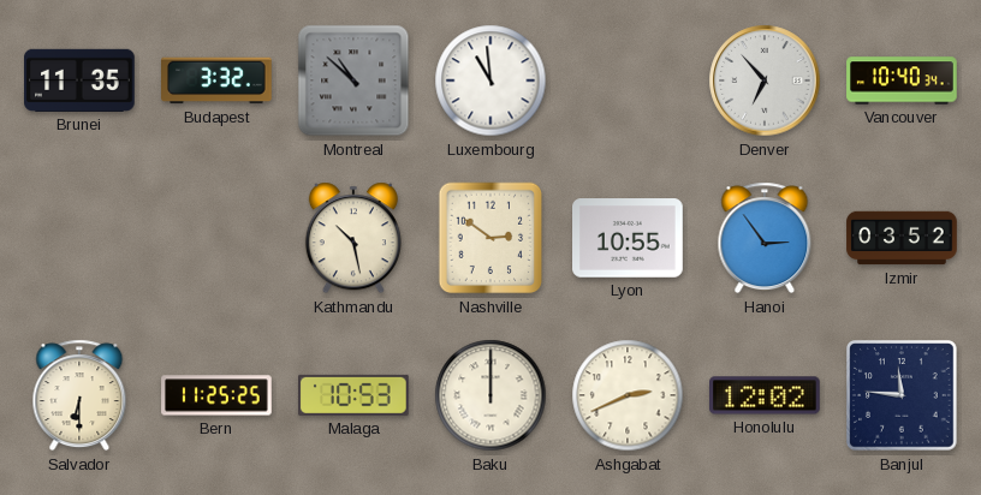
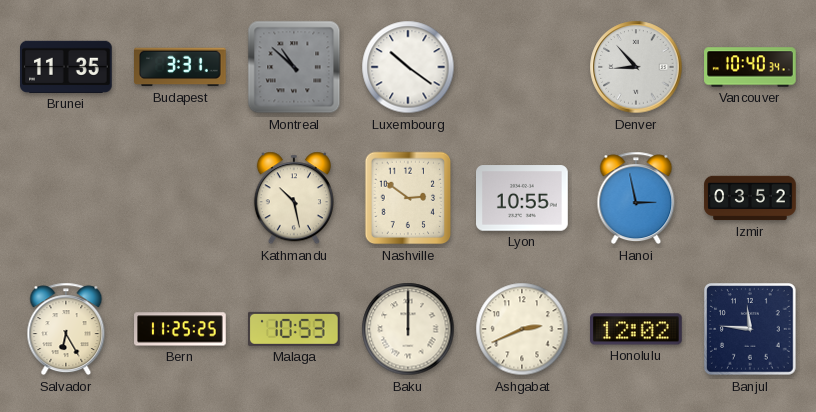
Budapest: 3:32 -> 3:31
Luxembourg: 10:59 -> 10:21
Denver: 6:53 -> 8:53
Hanoi: 2:54 -> 2:58
Salvador: 6:30 -> 6:25
